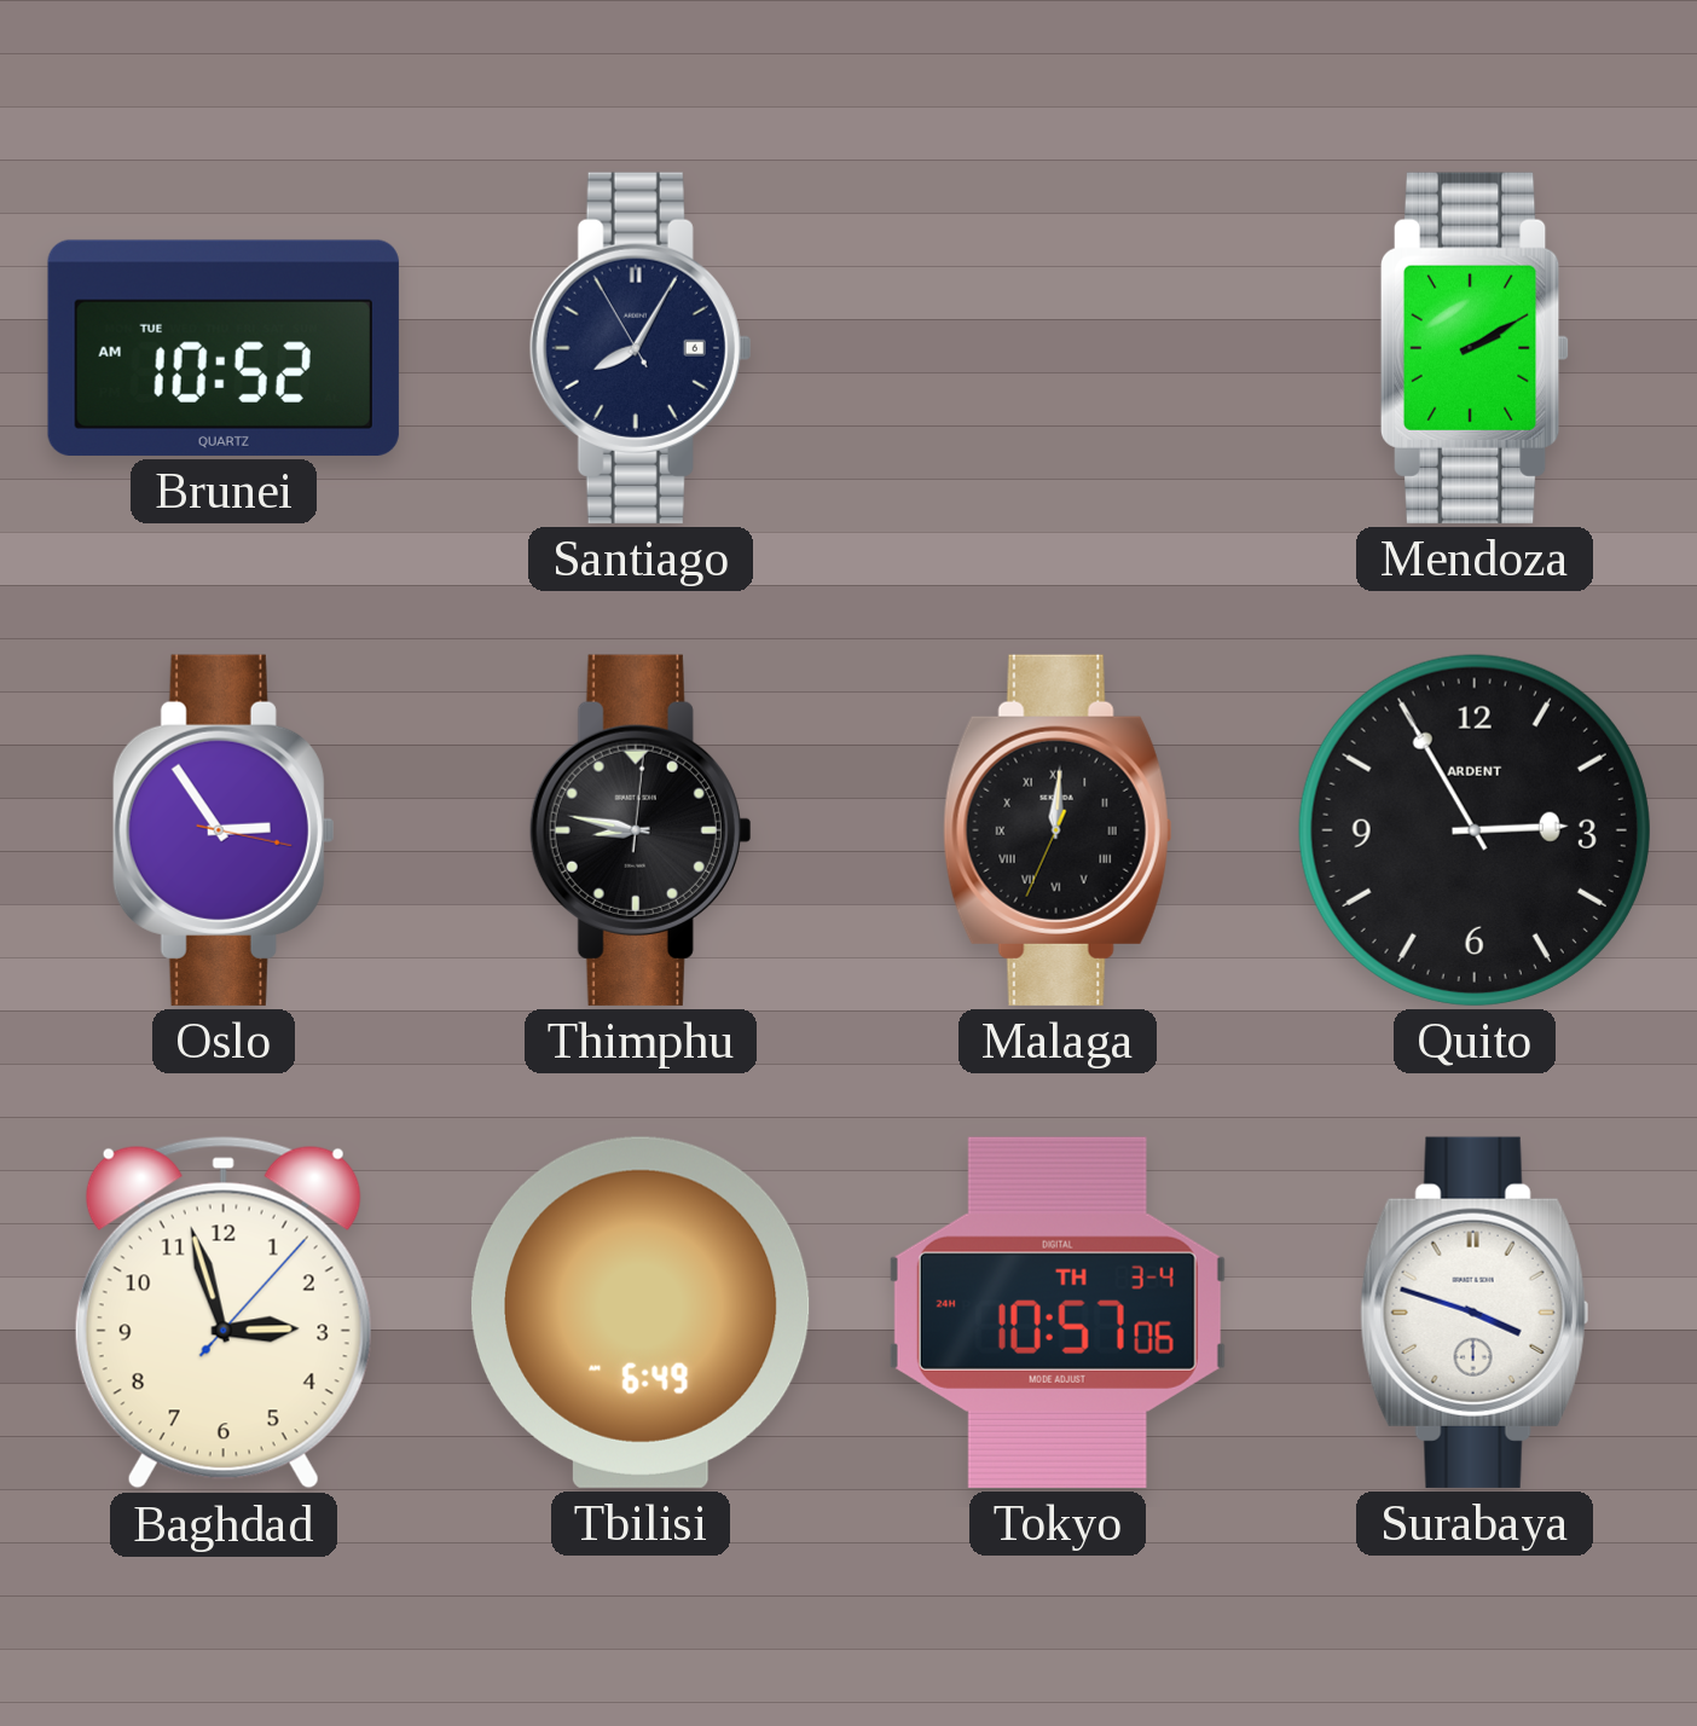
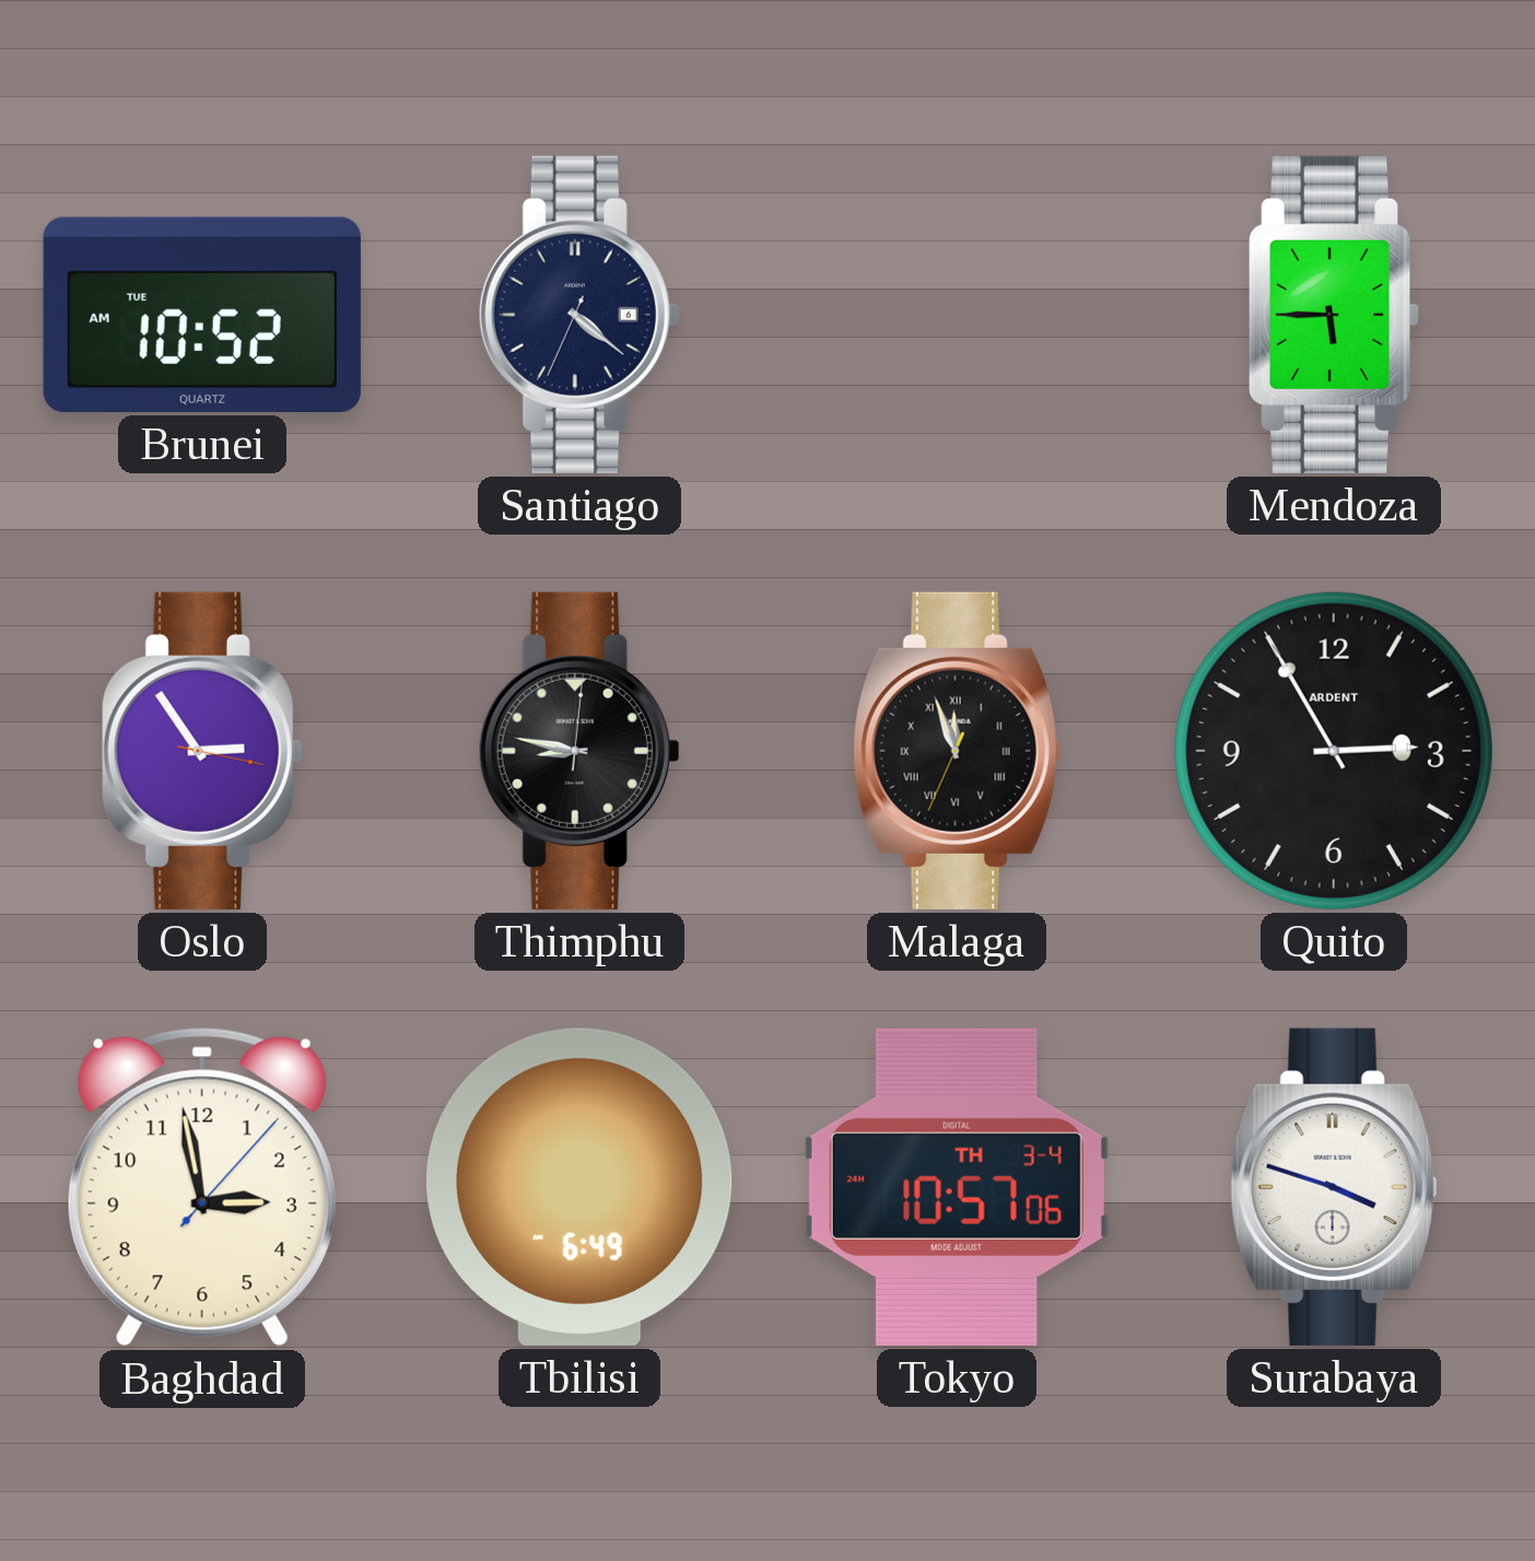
Santiago: 8:04 -> 4:21
Mendoza: 2:10 -> 5:45
Malaga: 12:00 -> 11:56
Baghdad: 2:57 -> 2:58
